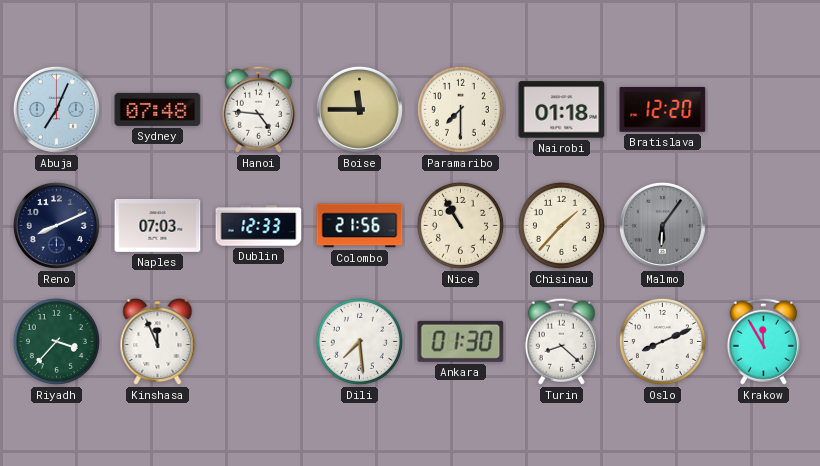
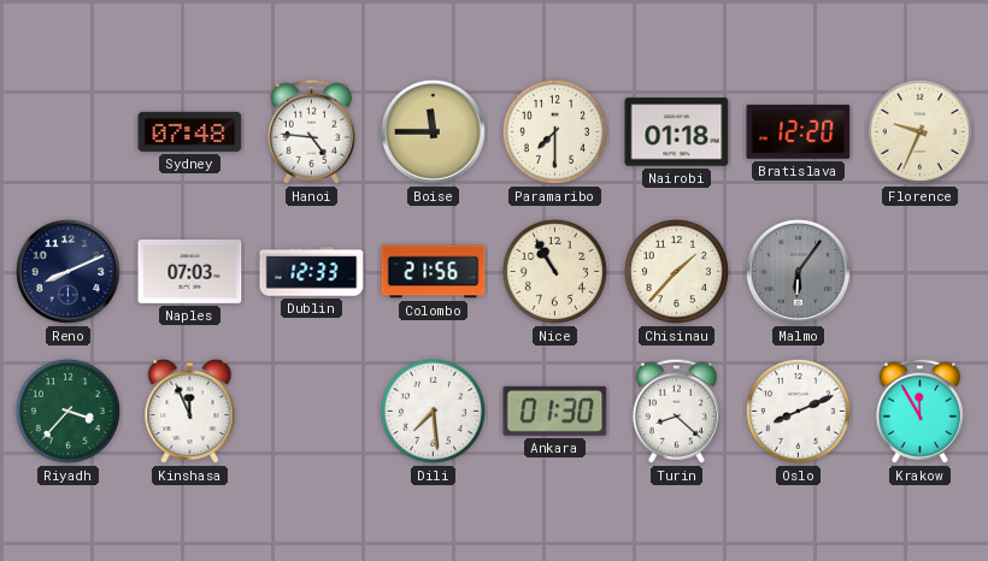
Abuja: 7:04 -> none
Florence: none -> 9:34
